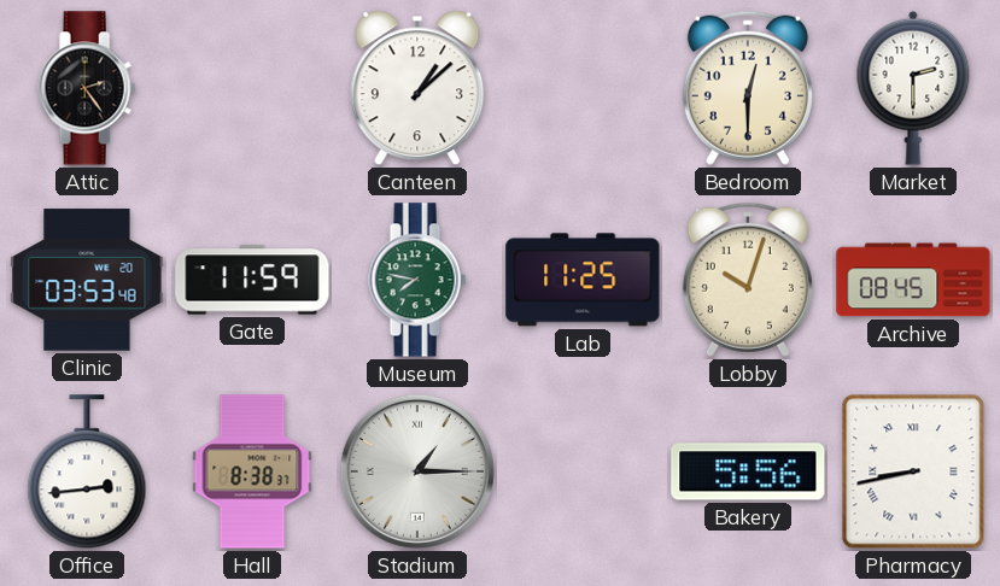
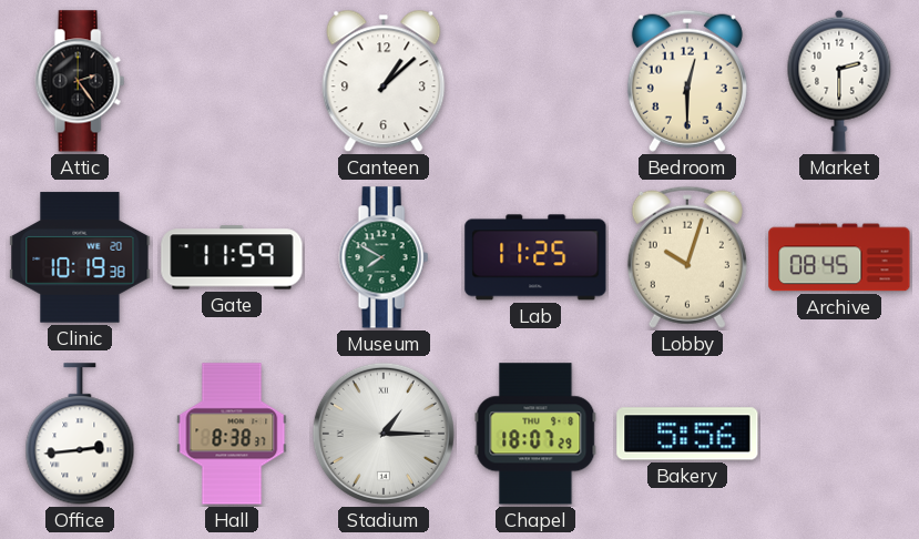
Clinic: 03:53 -> 10:19
Museum: 7:47 -> 7:50
Chapel: none -> 18:07
Pharmacy: 8:43 -> none
